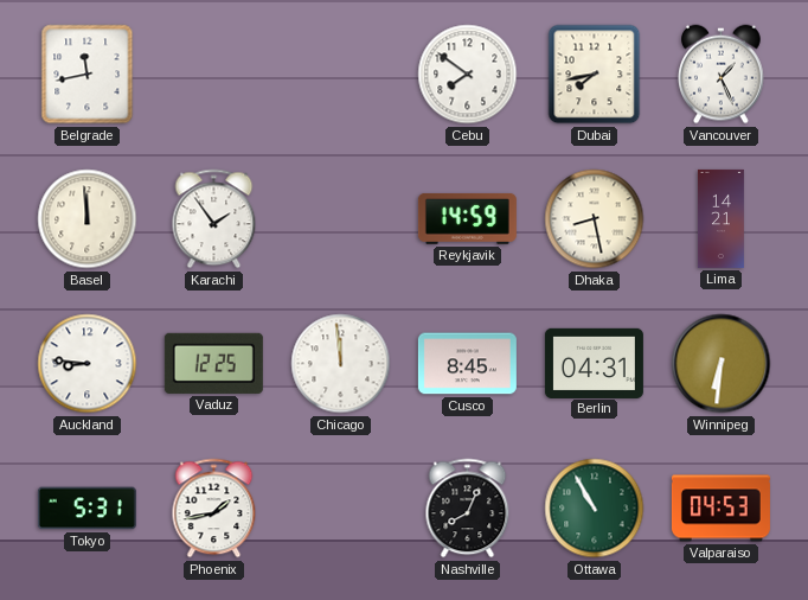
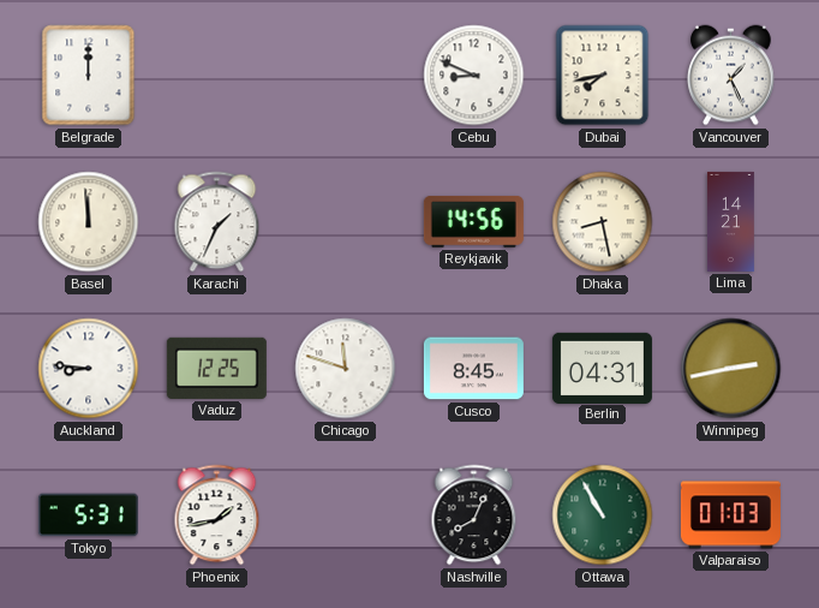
Belgrade: 11:43 -> 12:00
Cebu: 7:51 -> 8:49
Karachi: 1:54 -> 1:34
Reykjavik: 14:59 -> 14:56
Chicago: 11:59 -> 11:48
Winnipeg: 6:31 -> 2:43
Valparaiso: 04:53 -> 01:03
